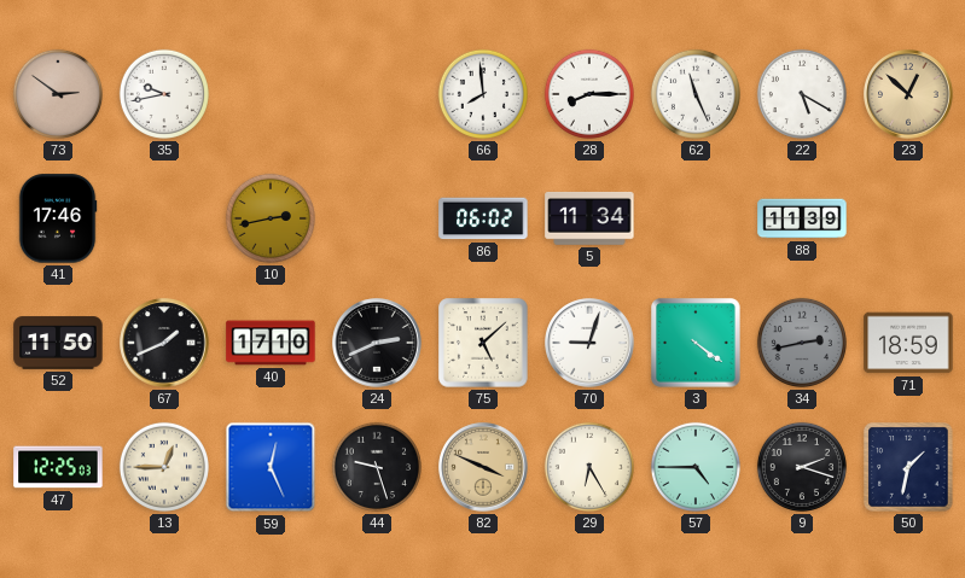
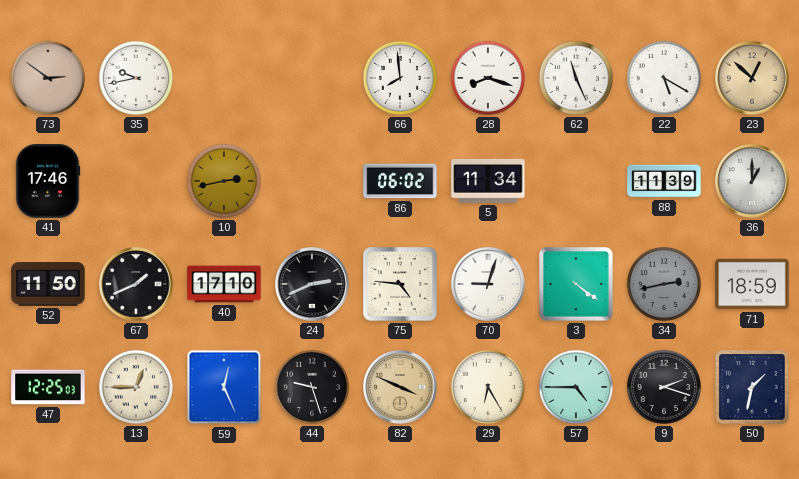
28: 8:15 -> 8:18
36: none -> 1:00
75: 5:08 -> 4:46
